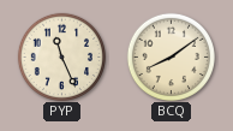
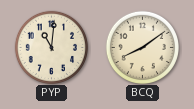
PYP: 11:26 -> 11:01
